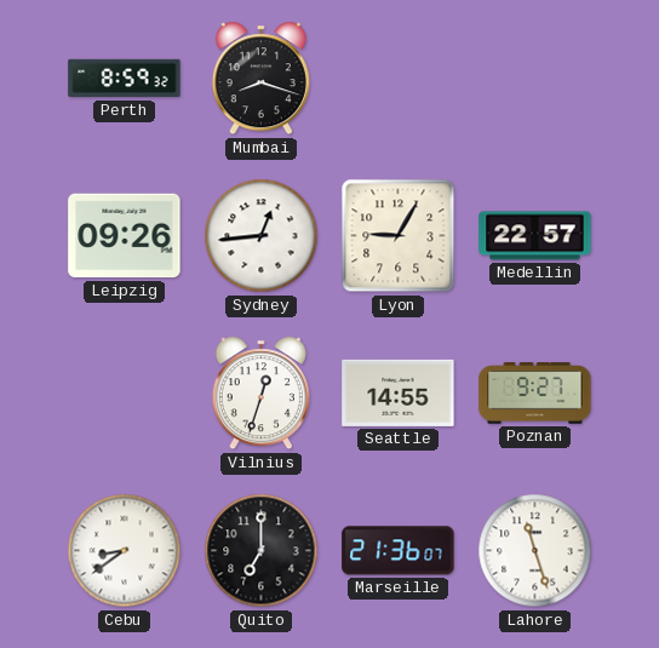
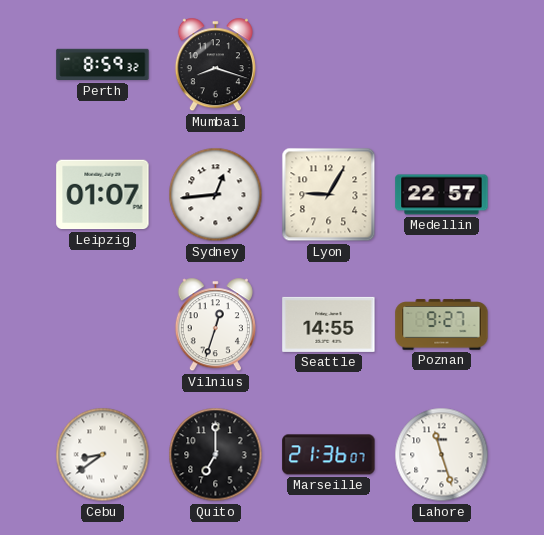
Leipzig: 09:26 -> 01:07
